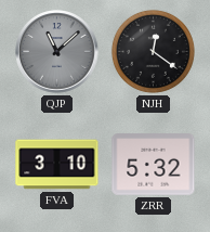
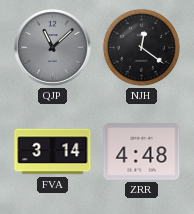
FVA: 3:10 -> 3:14
ZRR: 5:32 -> 4:48
